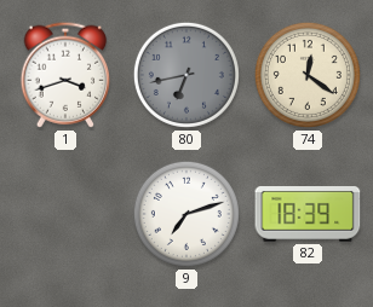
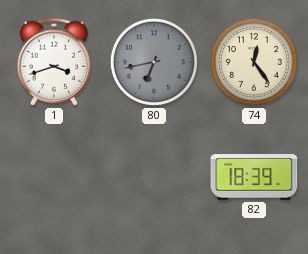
74: 12:21 -> 12:24
9: 7:12 -> none
